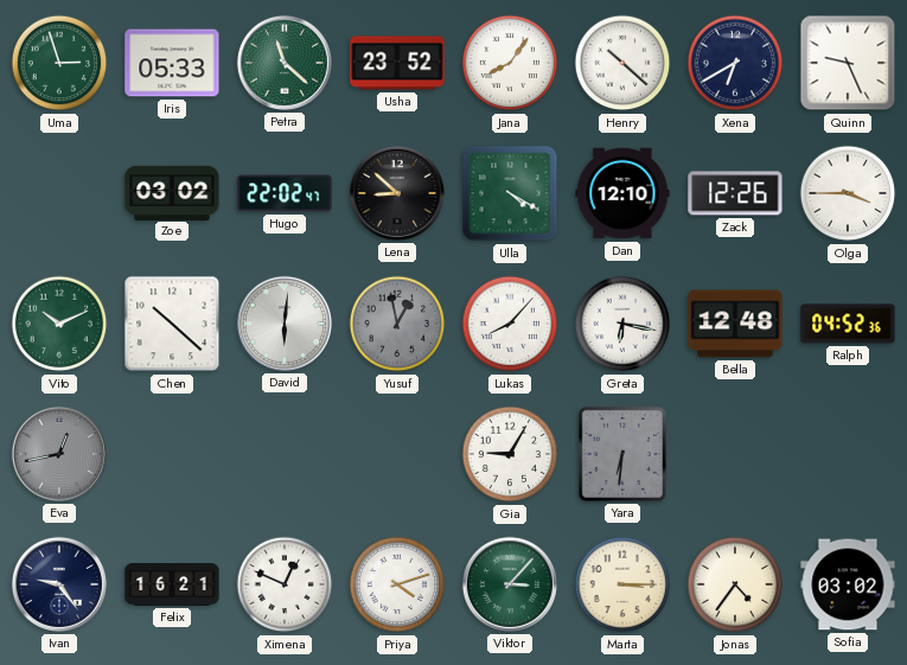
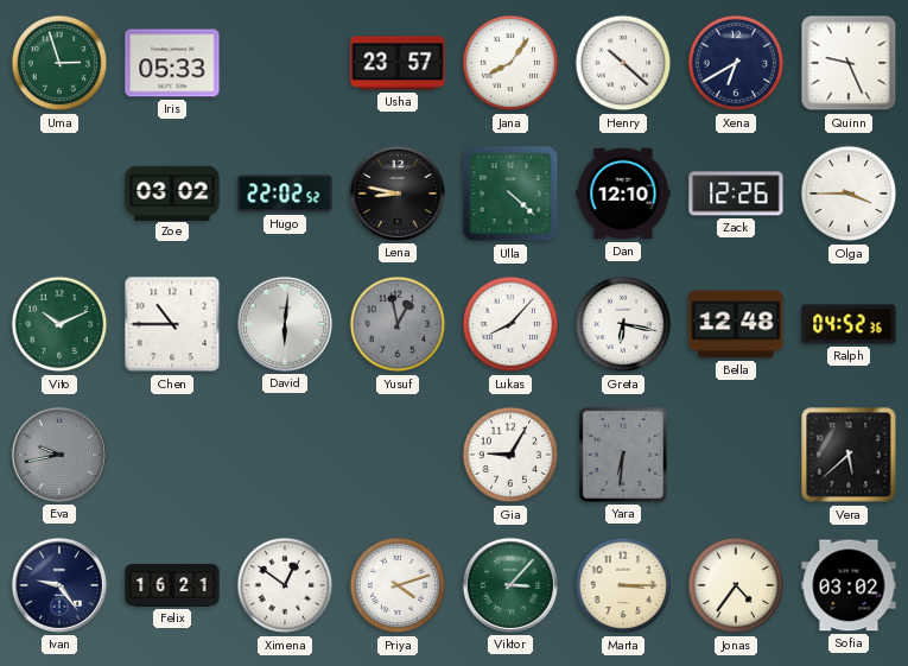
Petra: 11:22 -> none
Usha: 23:52 -> 23:57
Hugo: 22:02:47 -> 22:02:52
Lena: 8:52 -> 8:47
Ulla: 4:20 -> 4:22
Chen: 10:22 -> 10:45
Eva: 12:43 -> 9:43
Vera: none -> 5:38
Ximena: 12:49 -> 12:51
